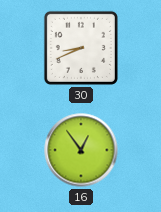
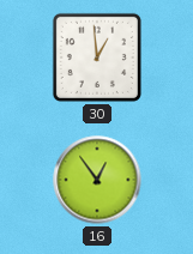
30: 8:41 -> 12:59
